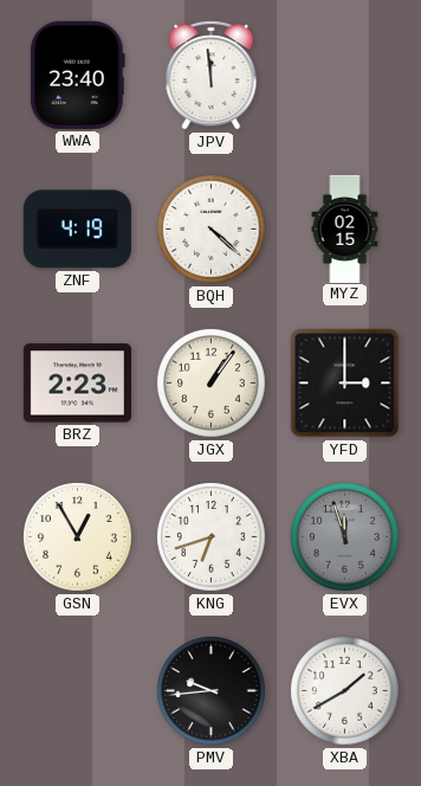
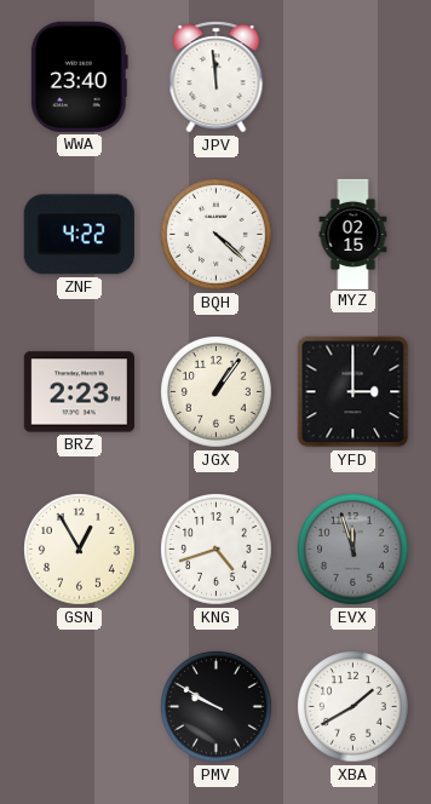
ZNF: 4:19 -> 4:22
KNG: 6:42 -> 4:42
PMV: 9:44 -> 9:50
